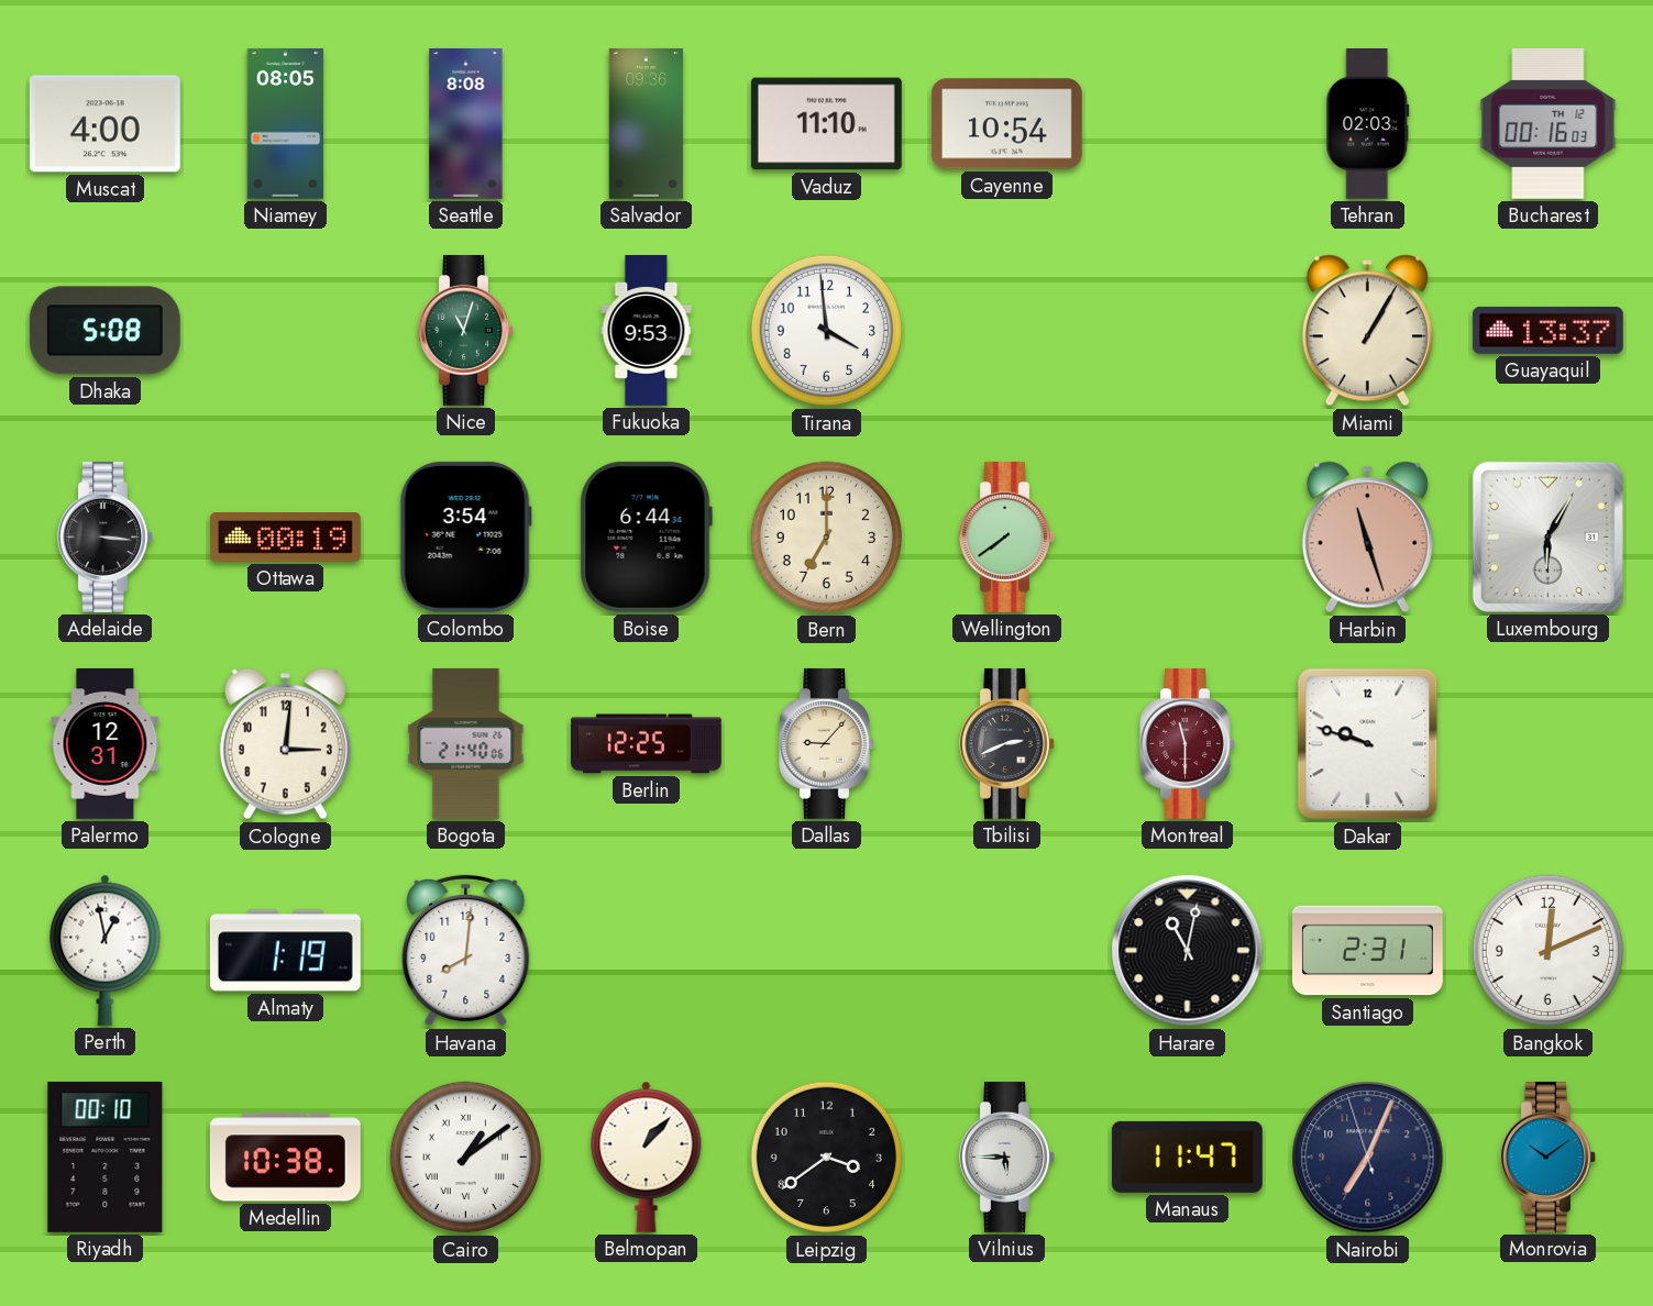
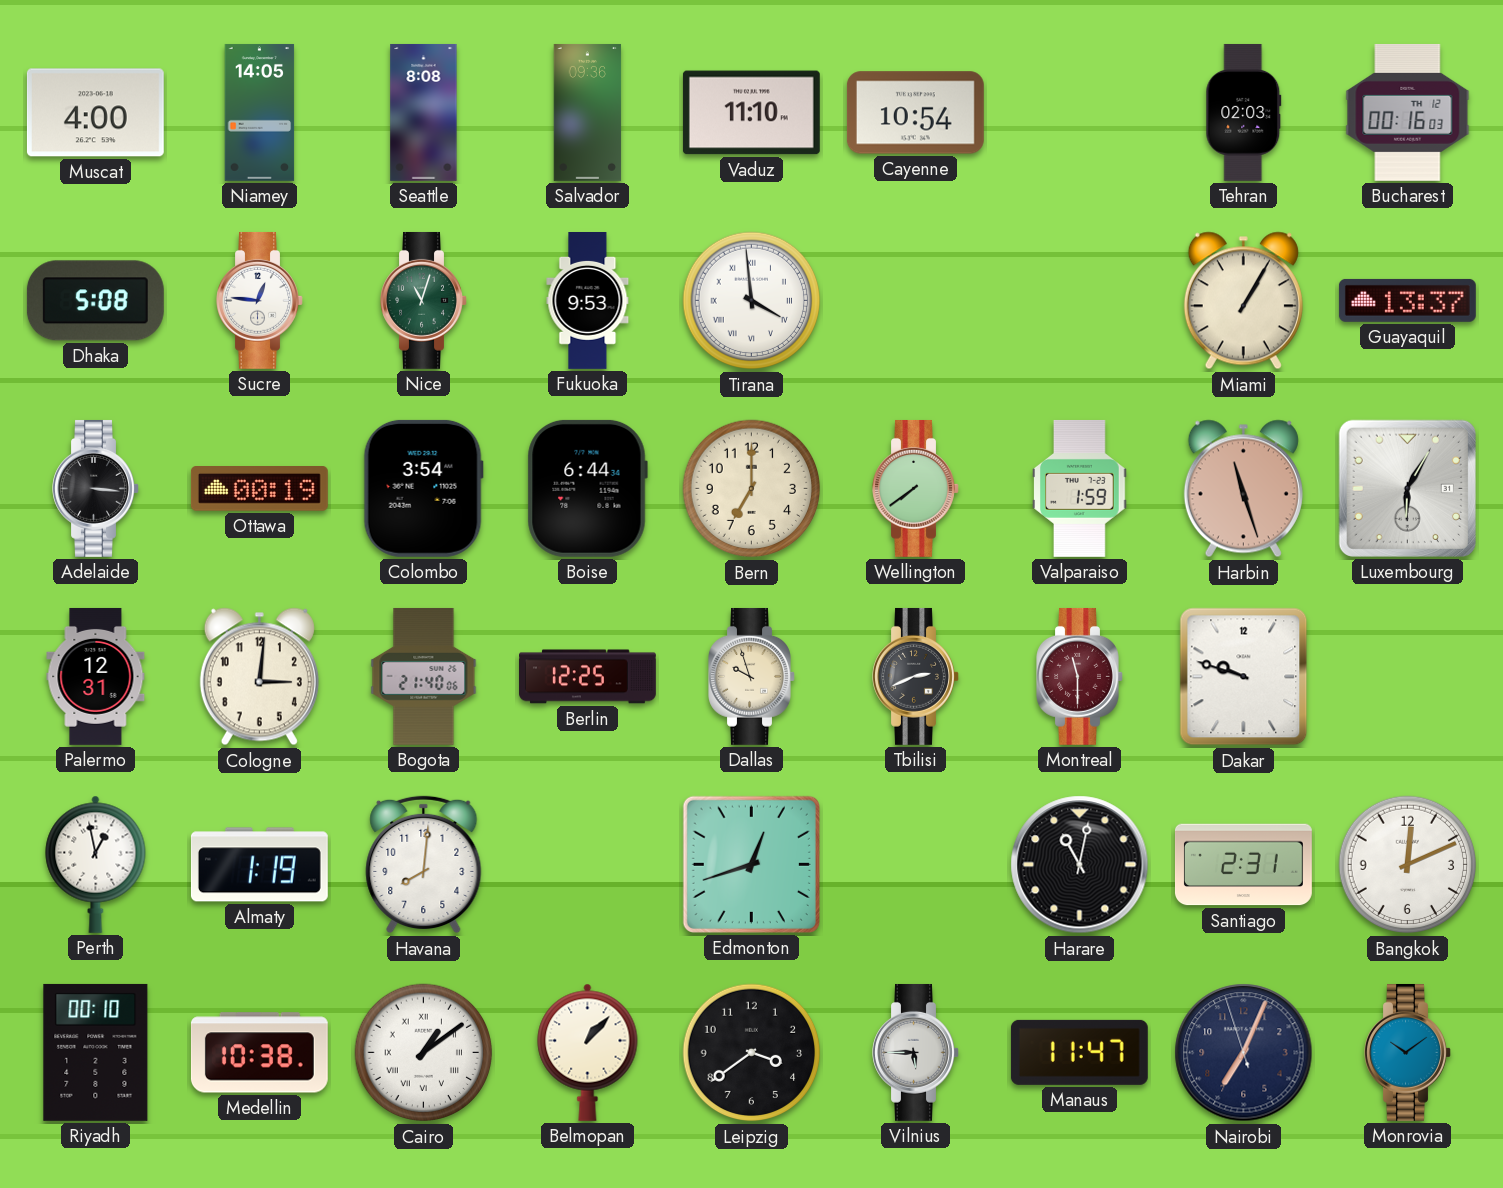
Niamey: 08:05 -> 14:05
Sucre: none -> 12:46
Tirana numerals: Arabic -> Roman
Valparaiso: none -> 1:59
Dallas: 9:07 -> 9:57
Edmonton: none -> 12:42
